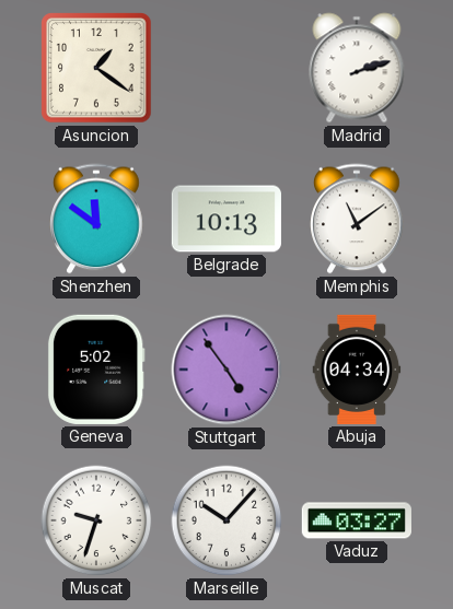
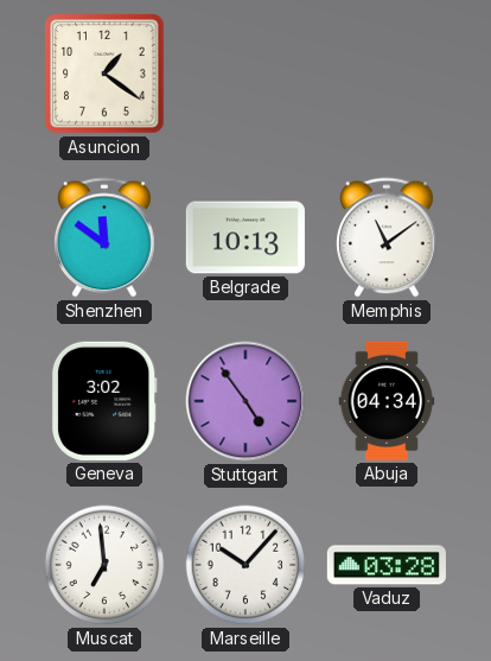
Madrid: 2:12 -> none
Geneva: 5:02 -> 3:02
Muscat: 9:33 -> 6:59
Vaduz: 03:27 -> 03:28
